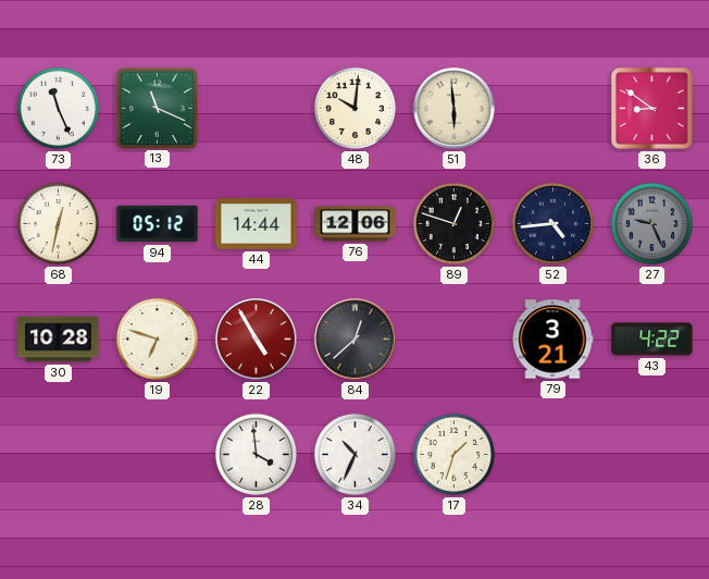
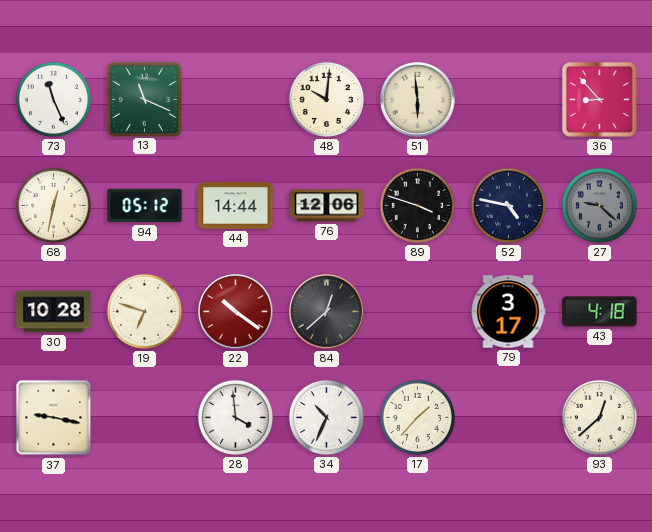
36: 8:51 -> 8:53
89: 12:48 -> 3:48
52: 4:44 -> 4:47
27: 9:26 -> 9:22
22: 4:55 -> 10:21
79: 3:21 -> 3:17
43: 4:22 -> 4:18
37: none -> 9:17
17: 1:33 -> 1:37
93: none -> 12:38
